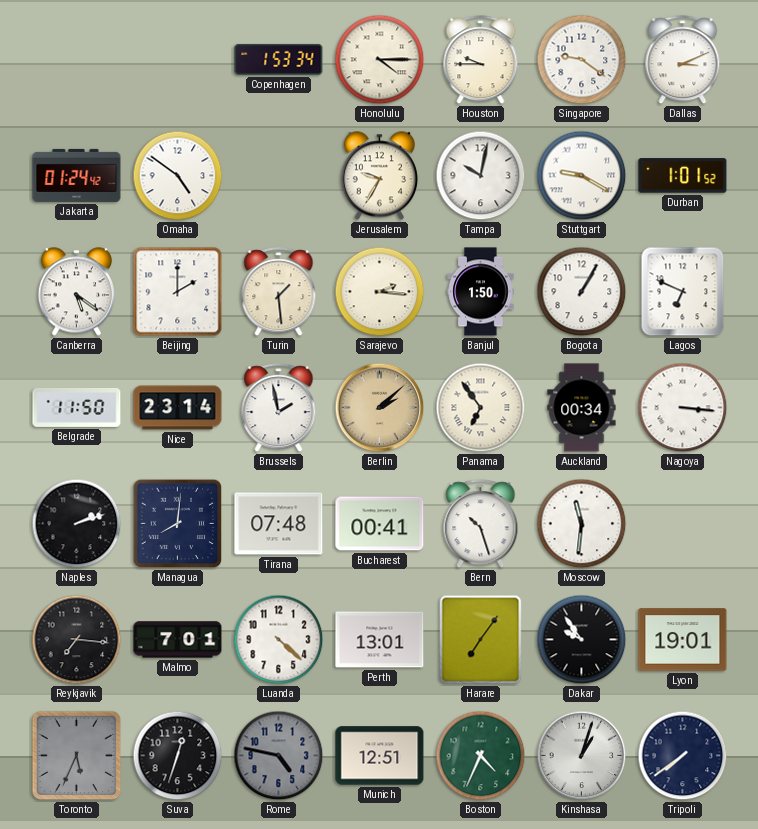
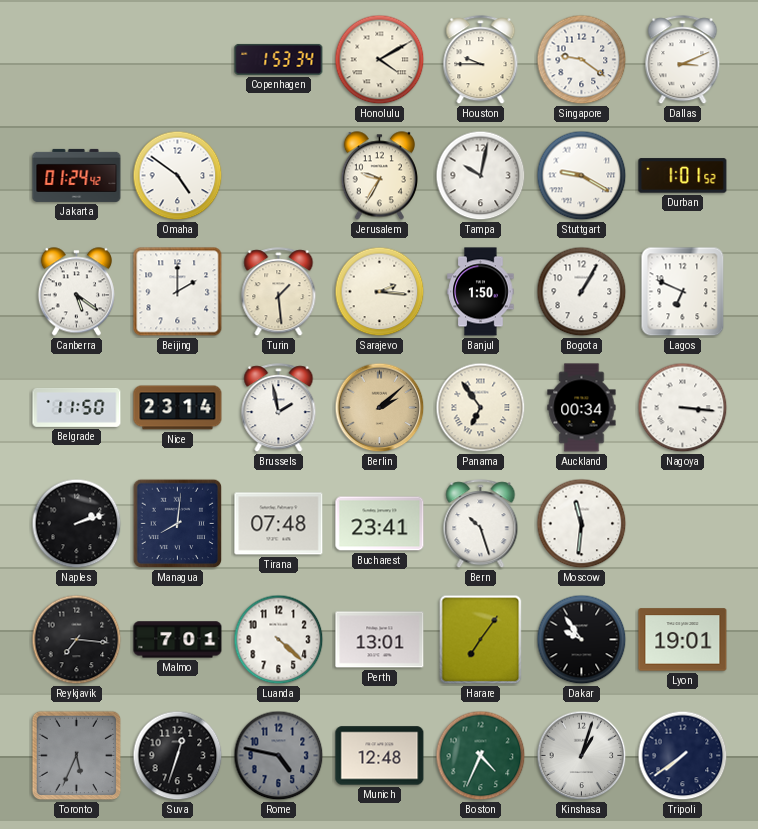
Honolulu: 4:15 -> 4:10
Bucharest: 00:41 -> 23:41
Munich: 12:51 -> 12:48
